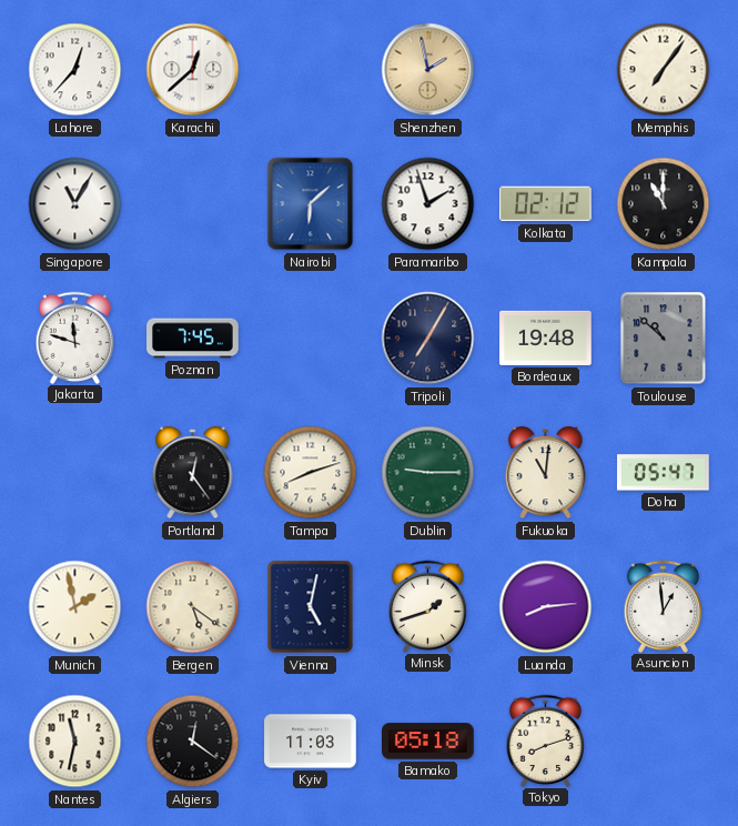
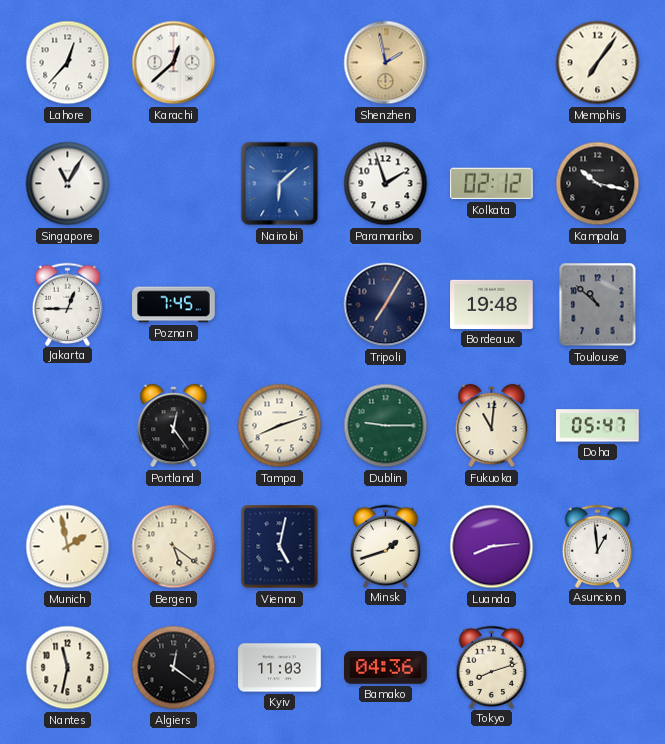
Kampala: 11:00 -> 10:17
Jakarta: 11:48 -> 12:45
Bamako: 05:18 -> 04:36
